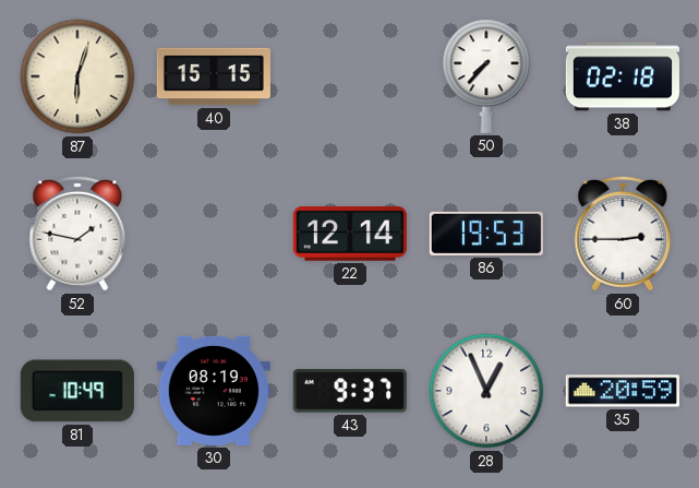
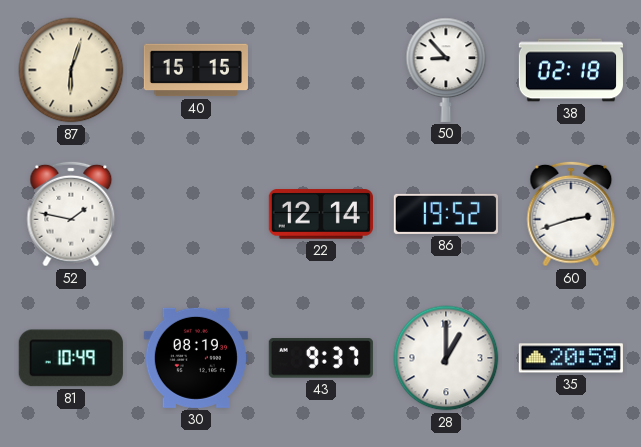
50: 7:37 -> 8:53
86: 19:53 -> 19:52
60: 2:45 -> 2:42
28: 12:56 -> 1:00
